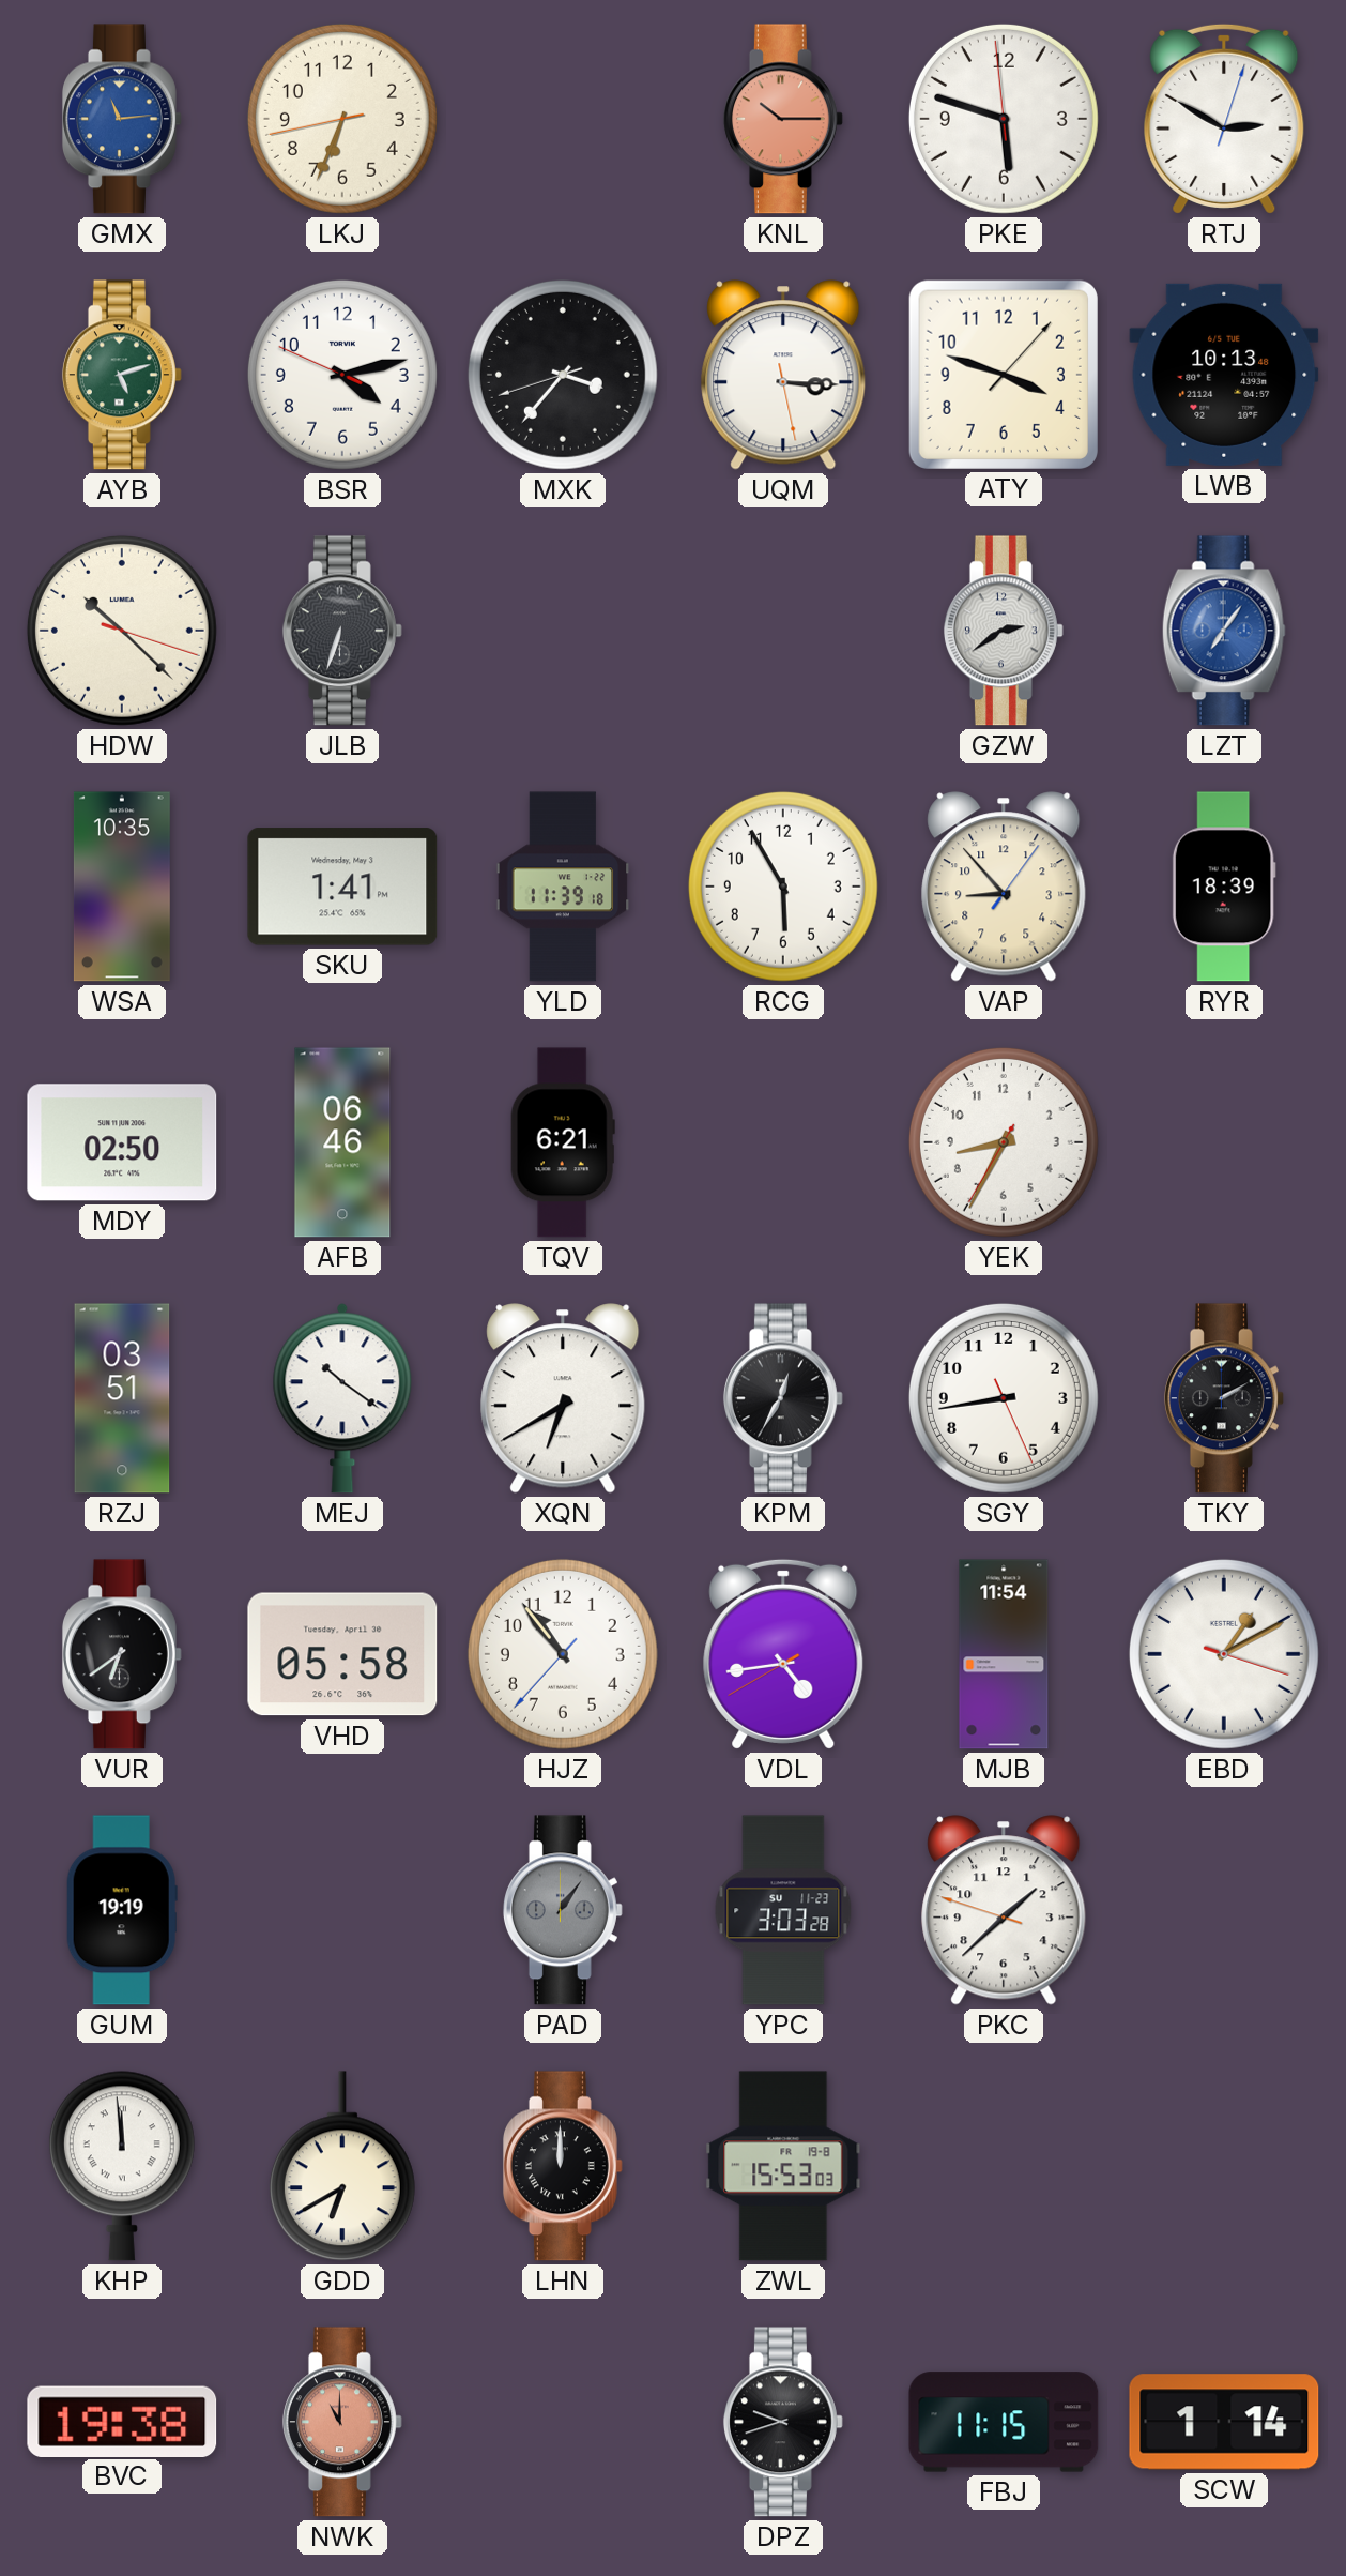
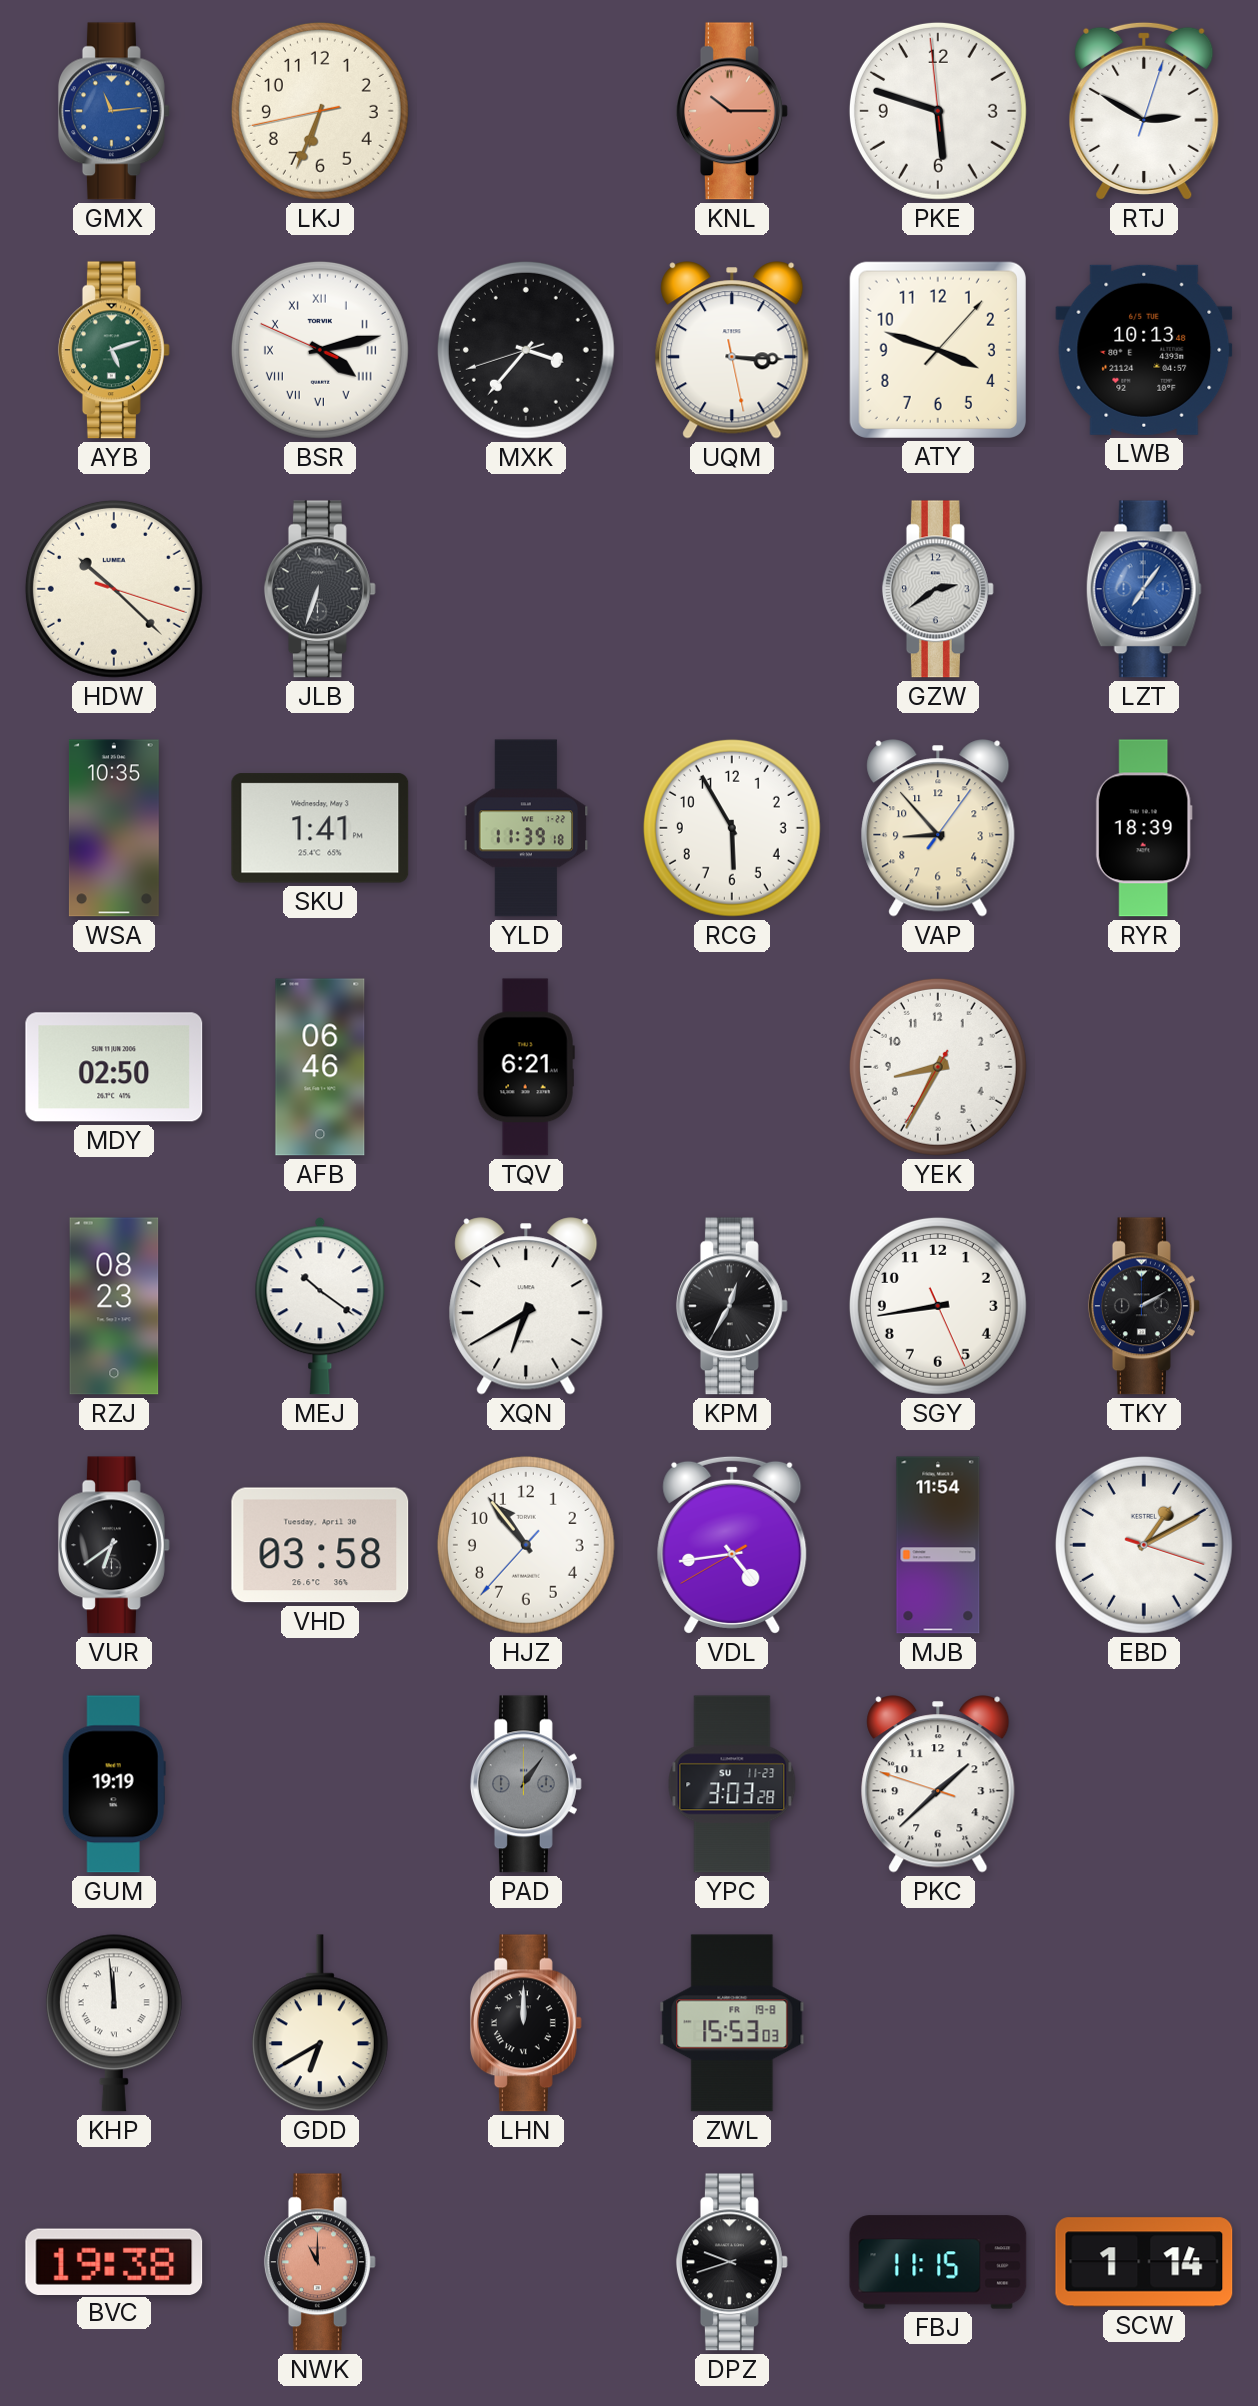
BSR numerals: Arabic -> Roman
RZJ: 03:51 -> 08:23
VHD: 05:58 -> 03:58
